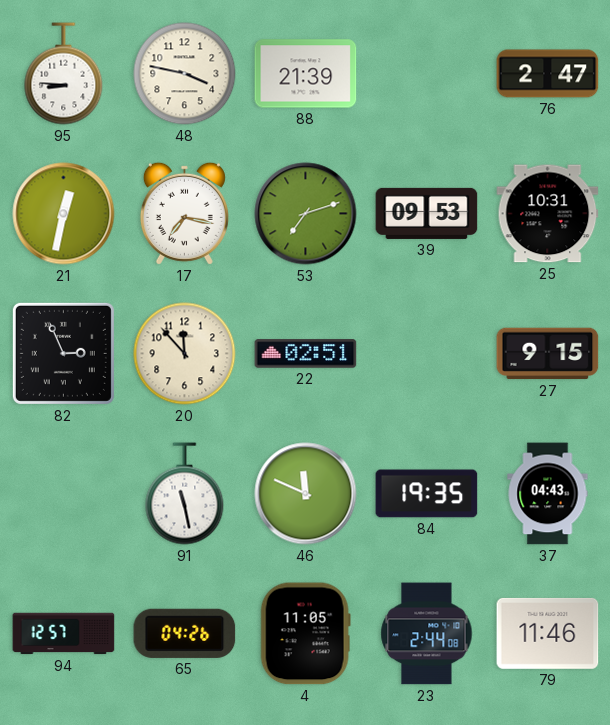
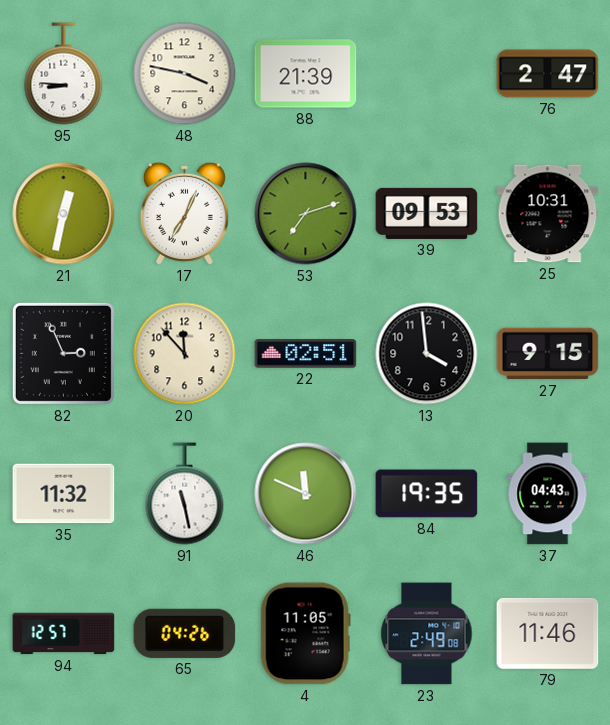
17: 7:17 -> 7:04
13: none -> 3:59
35: none -> 11:32
23: 2:44 -> 2:49
